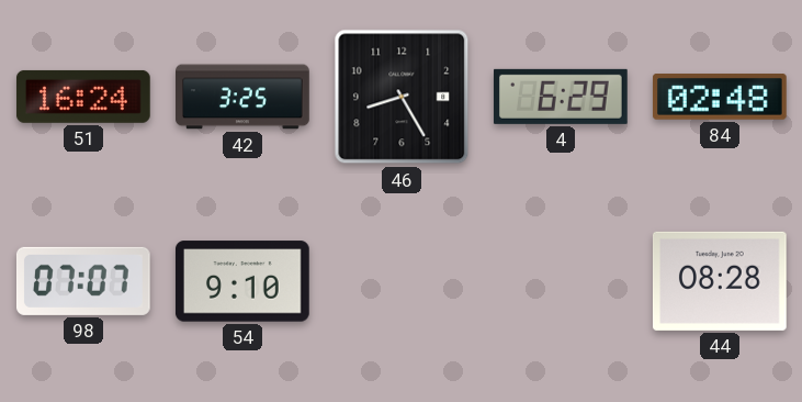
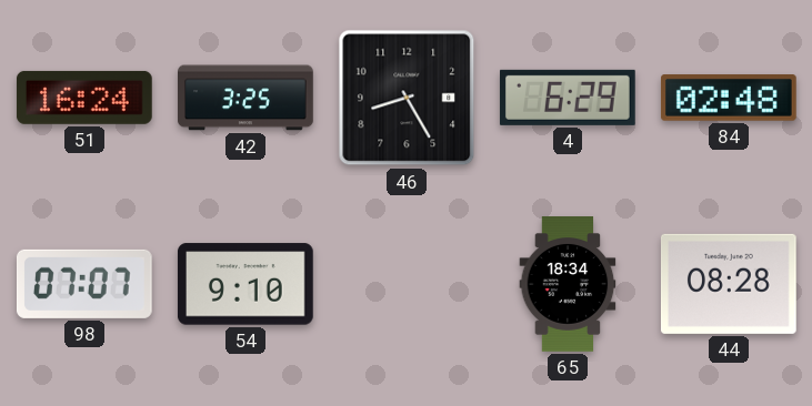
65: none -> 18:34
